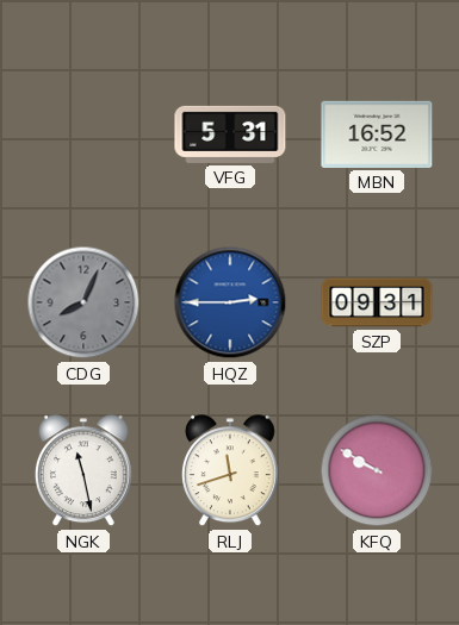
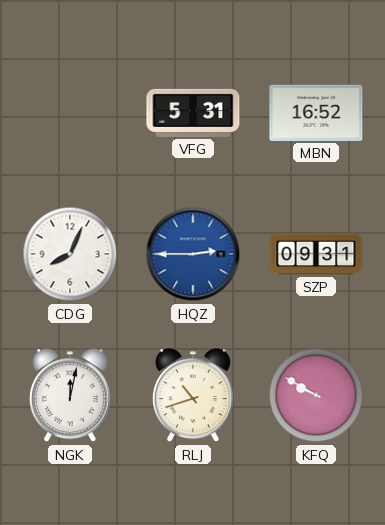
CDG dial: grey -> white
NGK: 11:28 -> 12:02
RLJ: 11:42 -> 10:42
